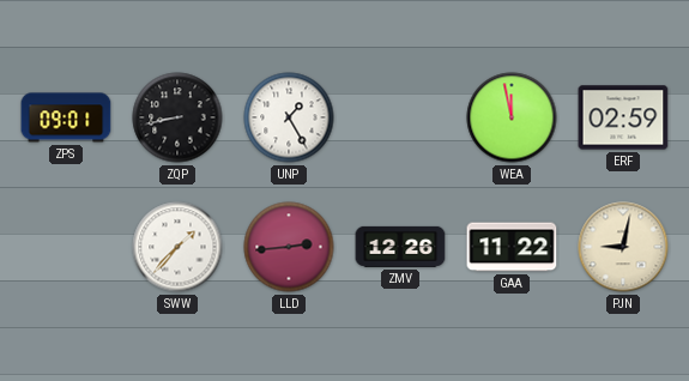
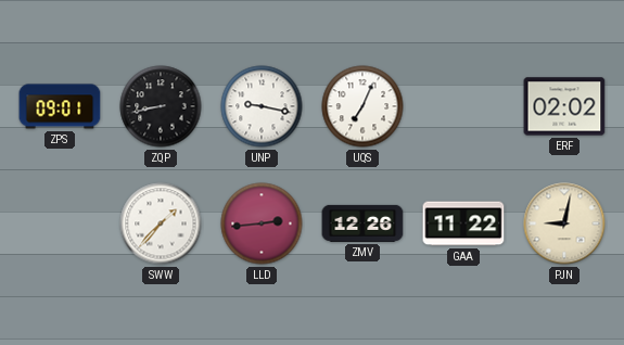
UNP: 1:25 -> 9:17
UQS: none -> 7:04
WEA: 11:58 -> none
ERF: 02:59 -> 02:02
